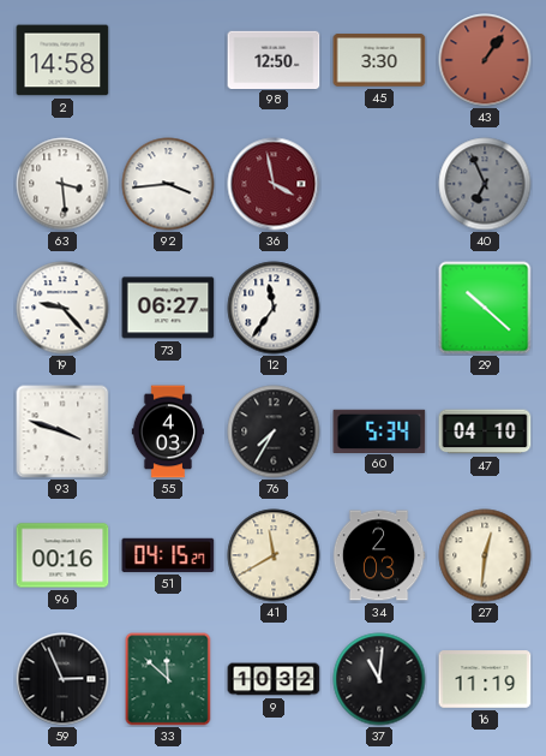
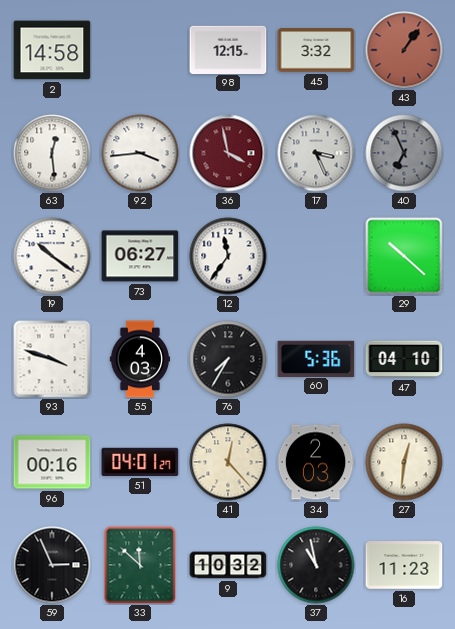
98: 12:50 -> 12:15
45: 3:30 -> 3:32
63: 3:29 -> 12:29
17: none -> 3:26
19: 9:23 -> 10:21
60: 5:34 -> 5:36
51: 04:15 -> 04:01
41: 11:40 -> 12:23
37: 11:01 -> 10:58
16: 11:19 -> 11:23
